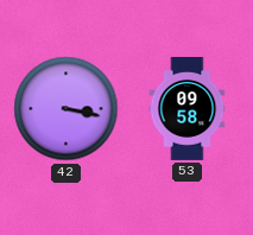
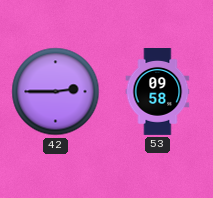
42: 3:17 -> 2:45
